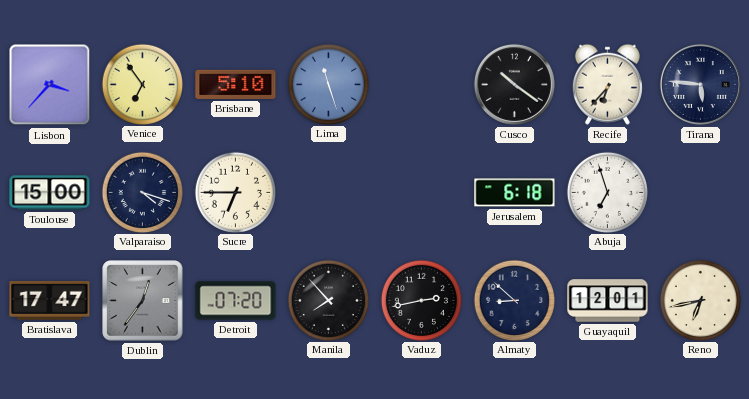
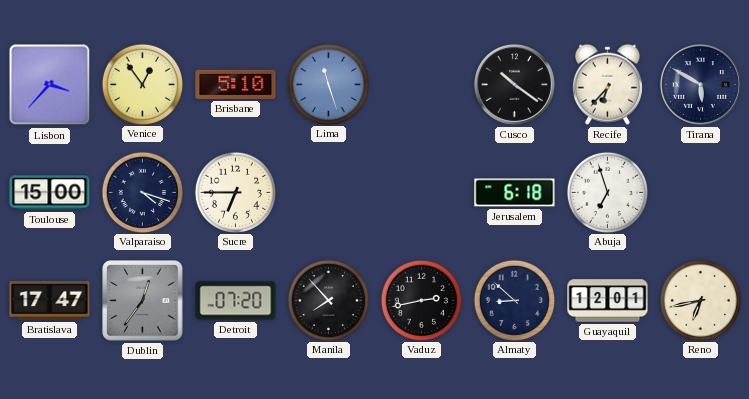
Venice: 6:54 -> 12:54
Tirana: 5:46 -> 5:50
